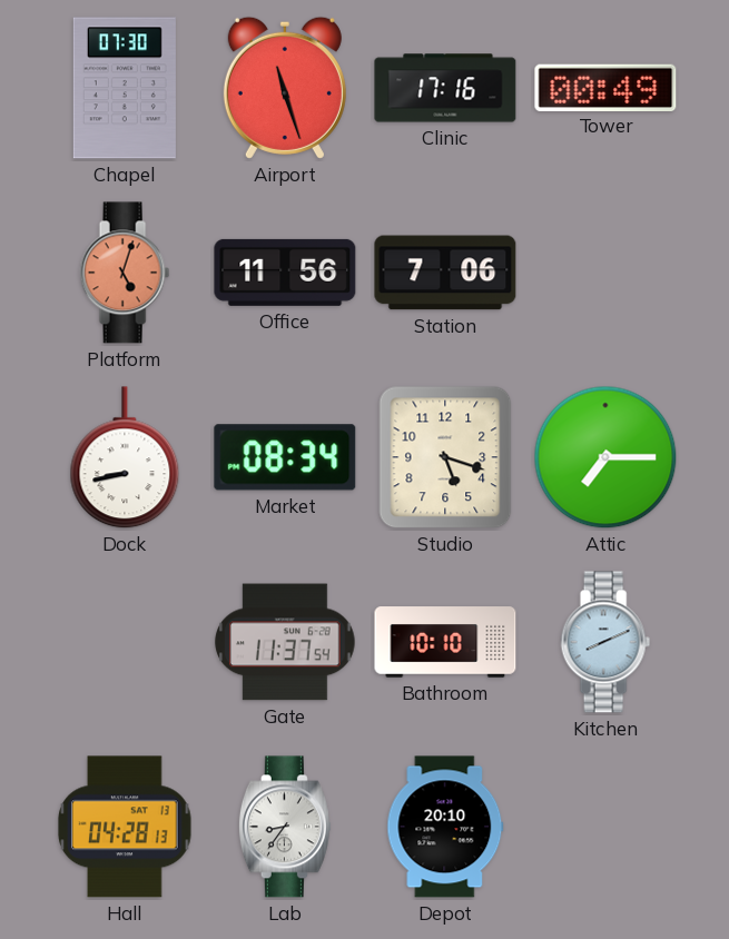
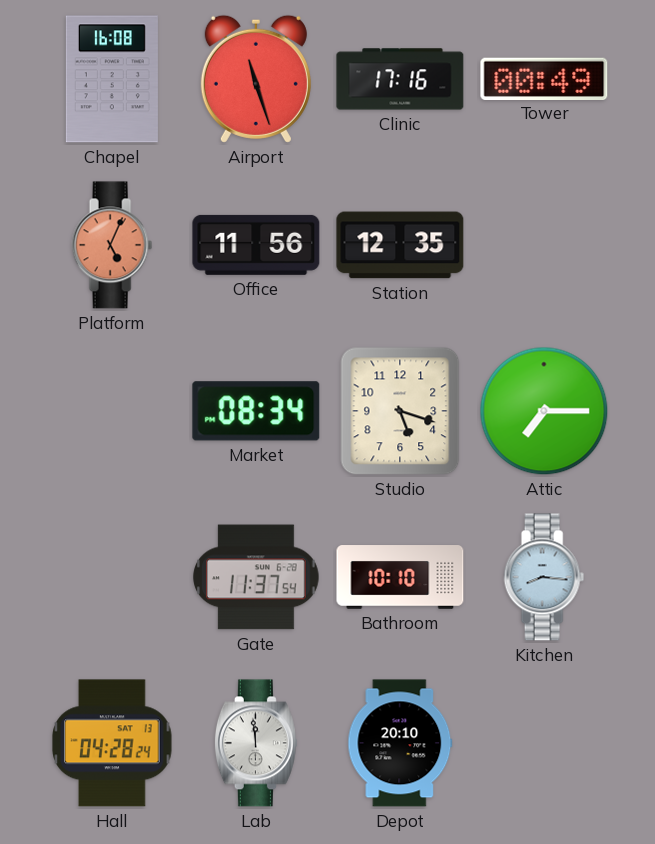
Chapel: 07:30 -> 16:08
Platform: 5:03 -> 5:04
Station: 7:06 -> 12:35
Dock: 8:43 -> none
Kitchen: 8:11 -> 8:16
Hall: 04:28:13 -> 04:28:24
Lab: 8:36 -> 11:59
